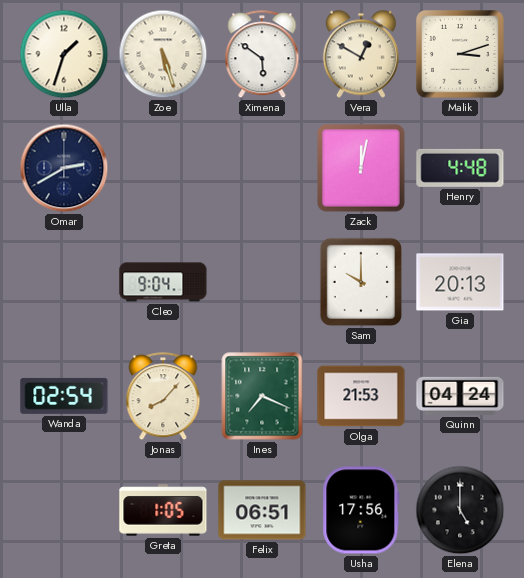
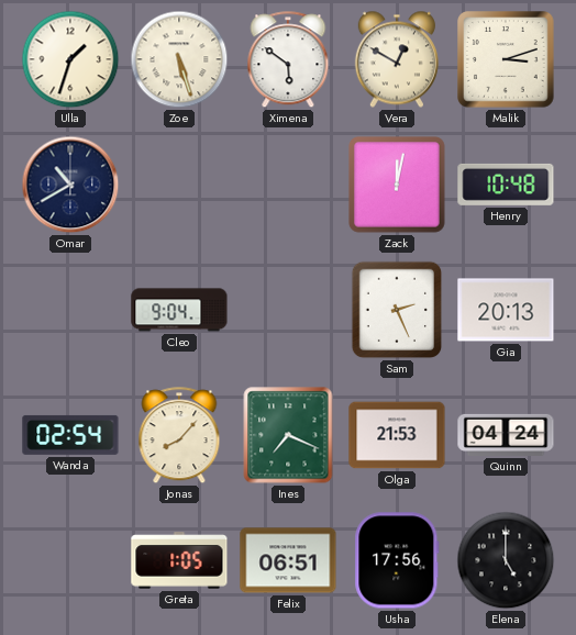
Omar: 2:40 -> 10:40
Henry: 4:48 -> 10:48
Sam: 10:00 -> 2:26
